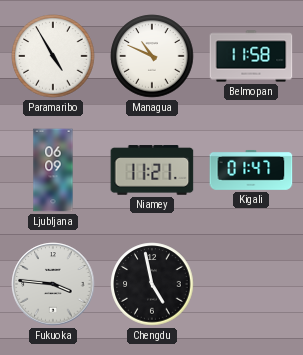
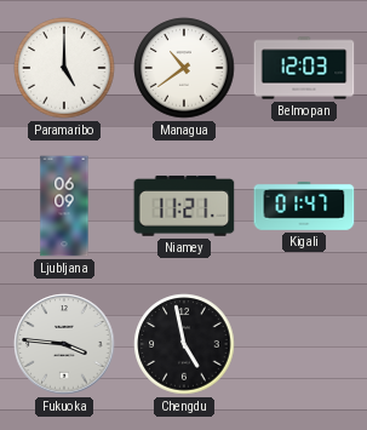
Paramaribo: 4:55 -> 5:00
Managua: 10:49 -> 10:39
Belmopan: 11:58 -> 12:03
